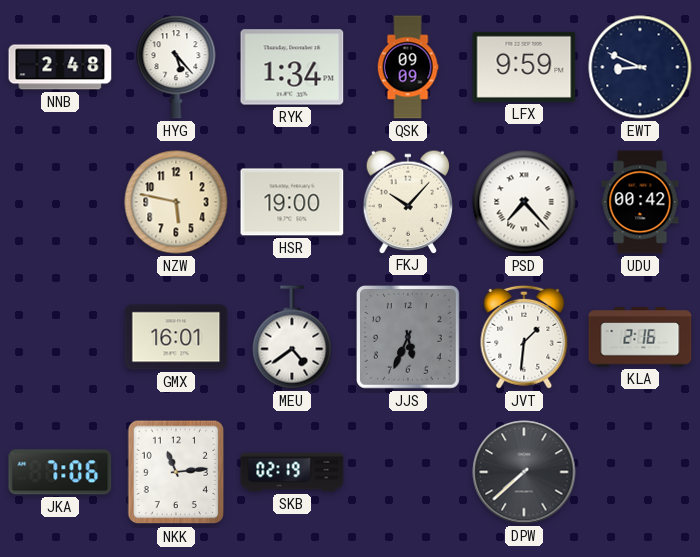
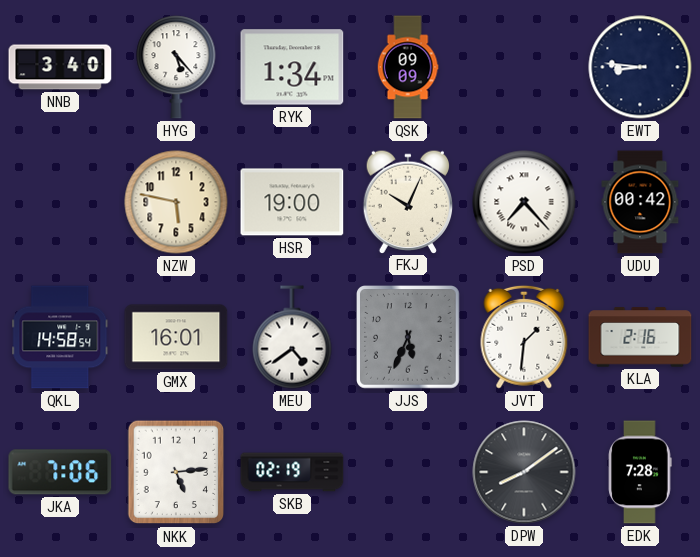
NNB: 2:48 -> 3:40
LFX: 9:59 -> none
EWT: 8:49 -> 8:46
FKJ: 10:07 -> 10:04
QKL: none -> 14:58
NKK: 11:14 -> 5:14
DPW: 7:38 -> 8:09
EDK: none -> 7:28
